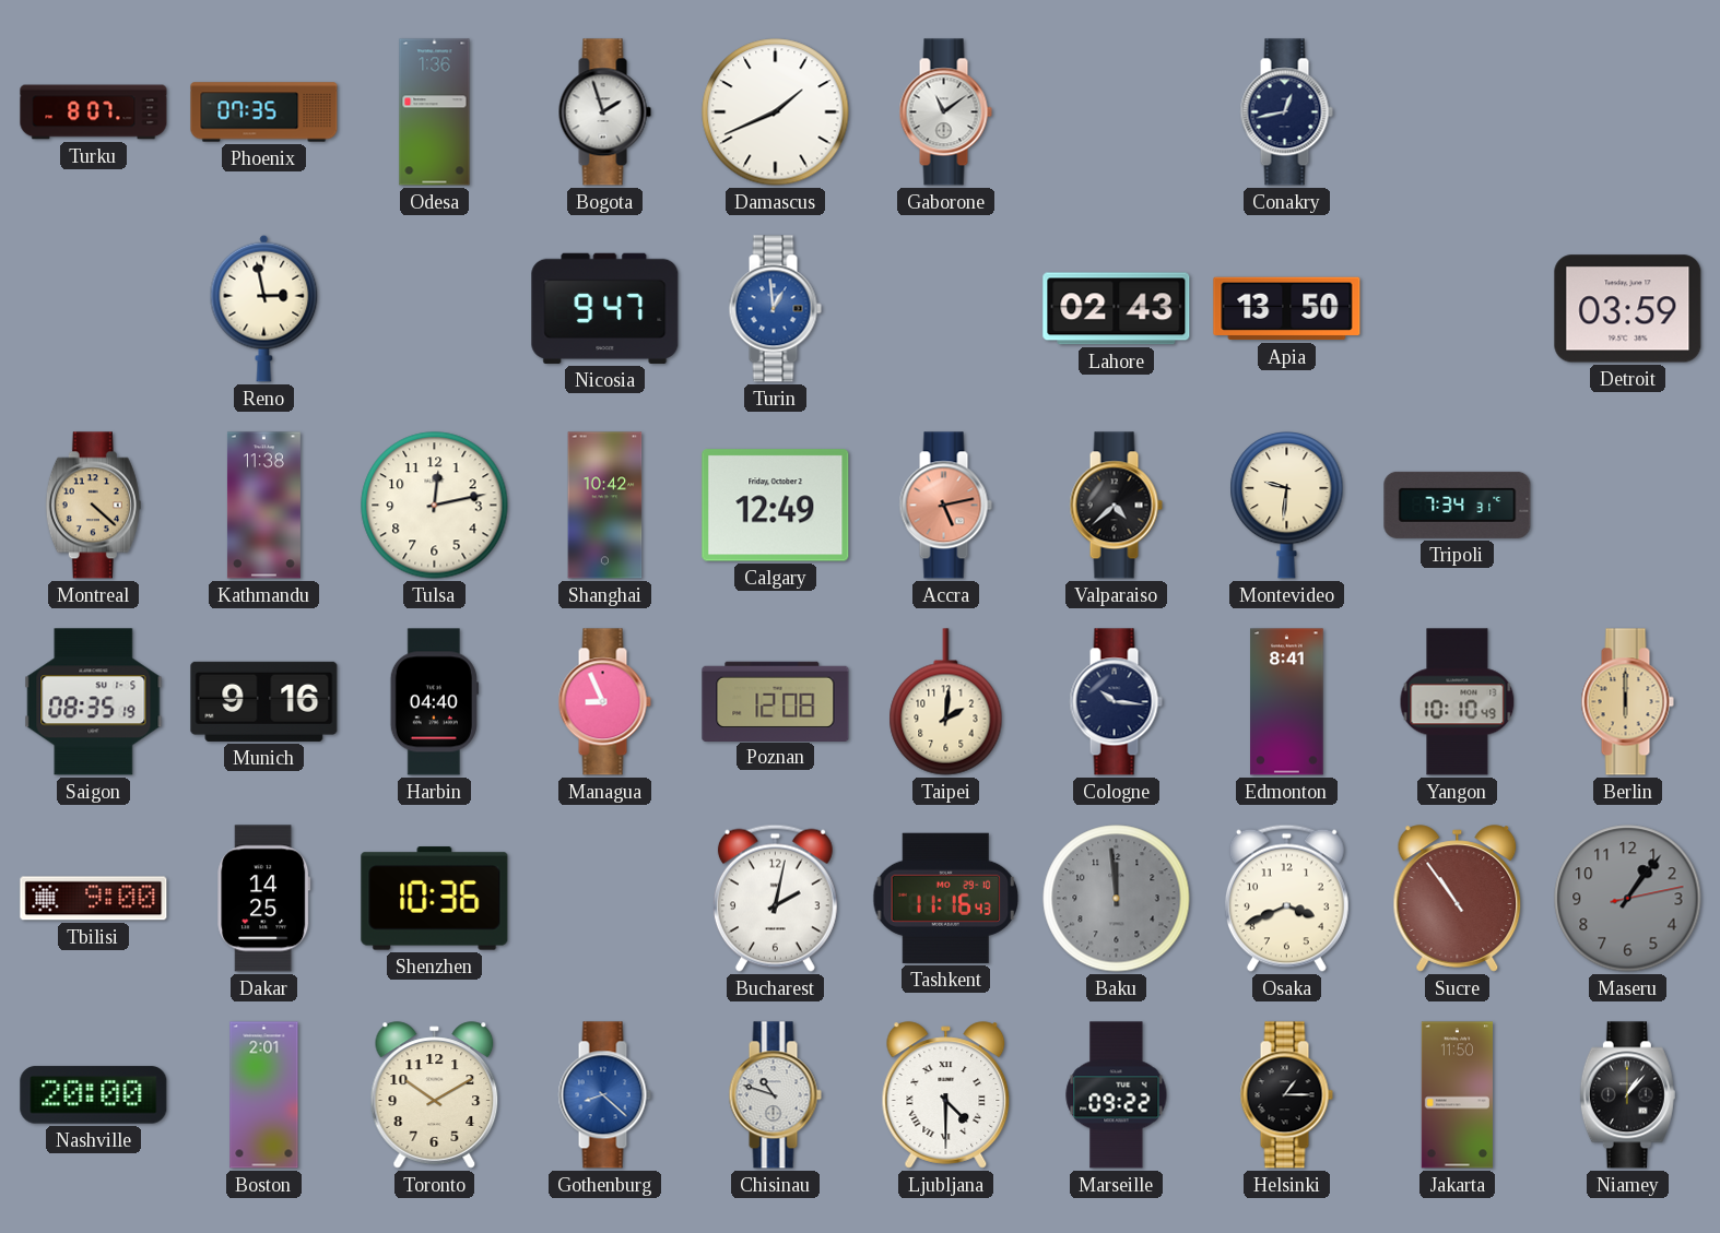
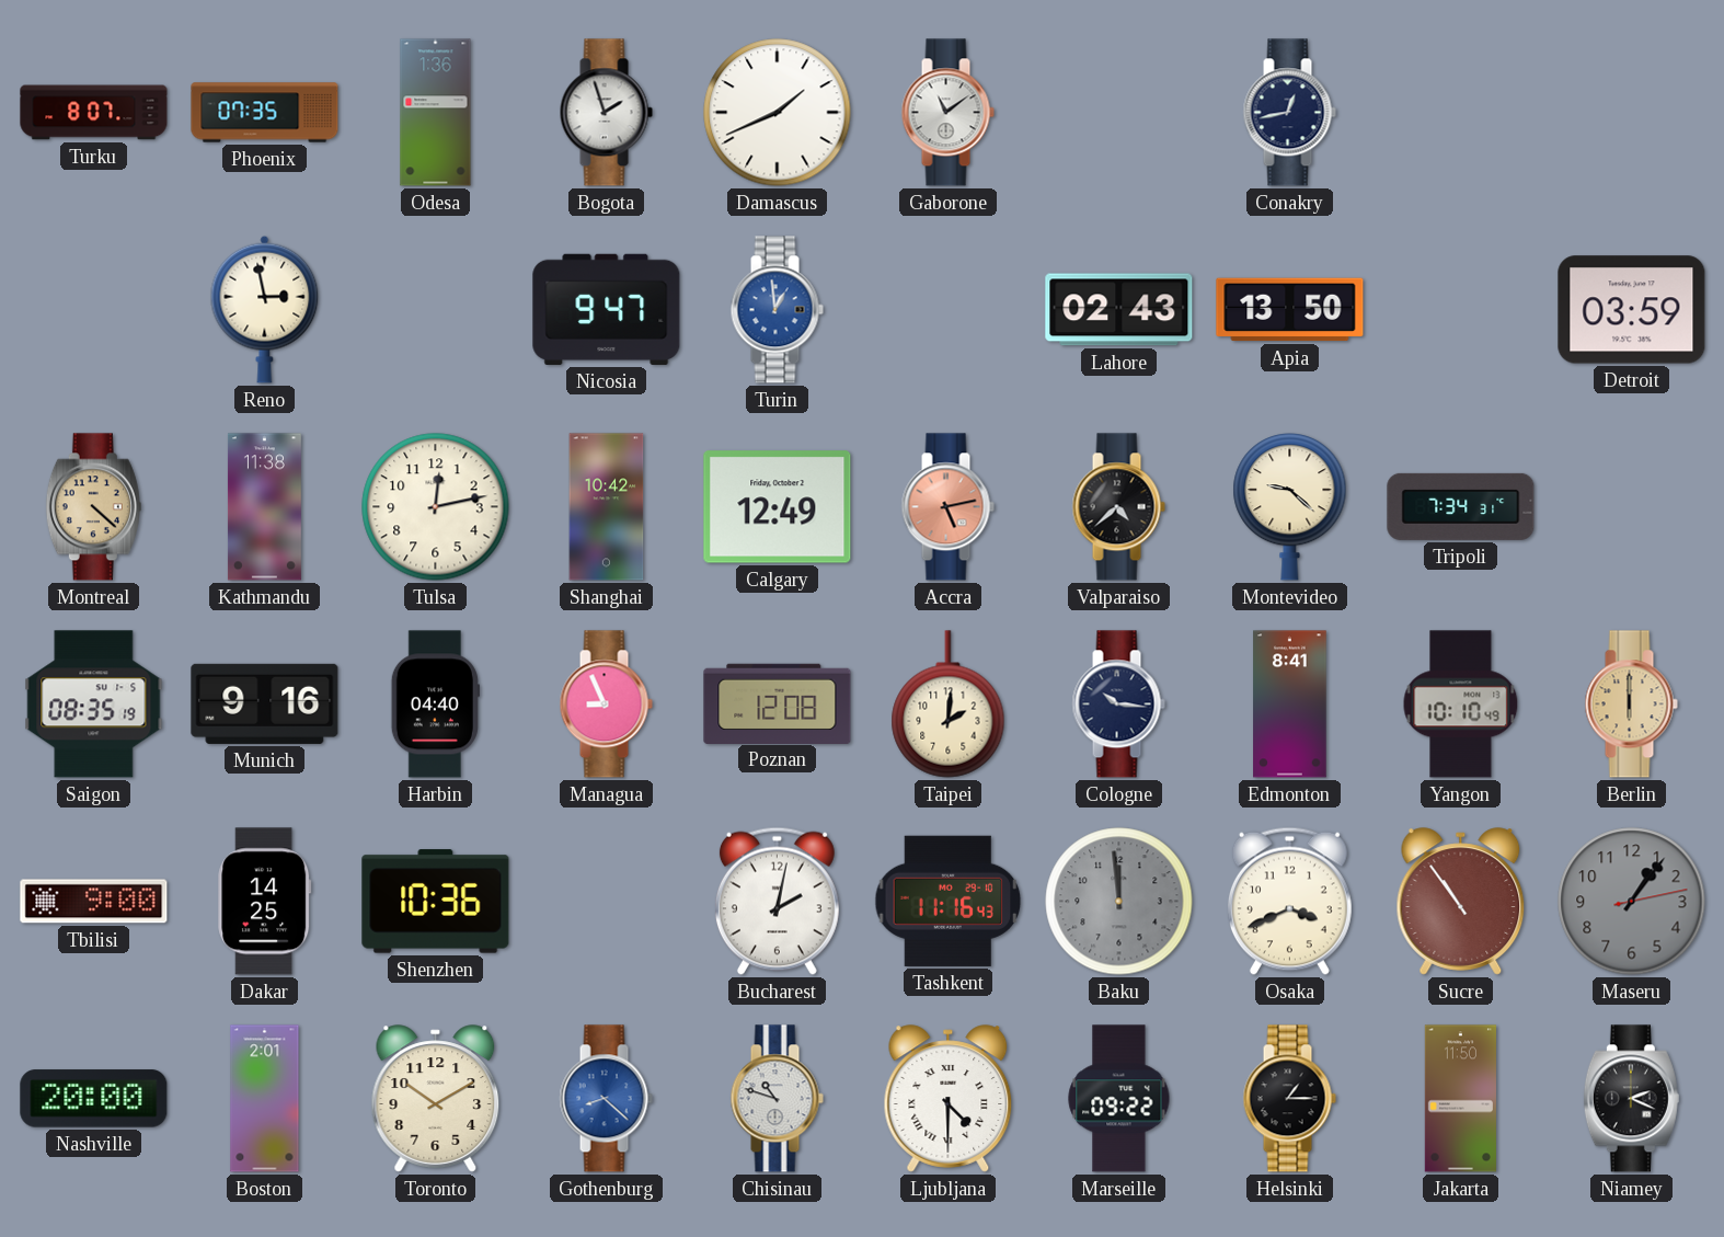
Montevideo: 9:31 -> 9:22
Niamey: 1:07 -> 2:19
